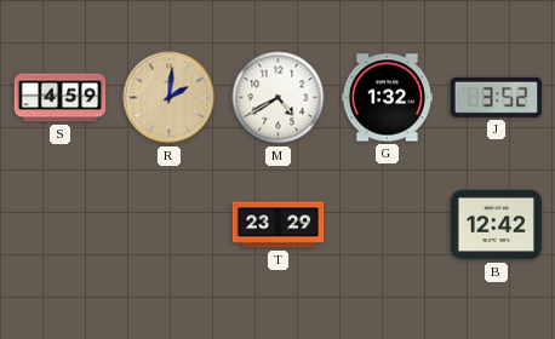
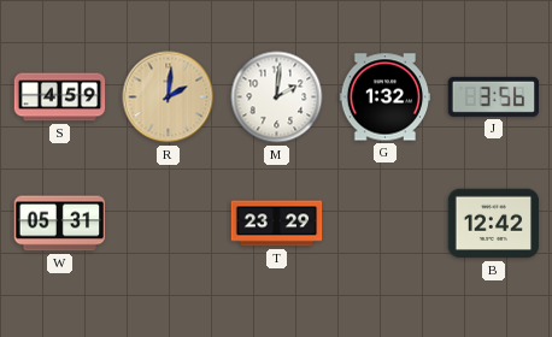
M: 4:40 -> 2:01
J: 3:52 -> 3:56
W: none -> 05:31
